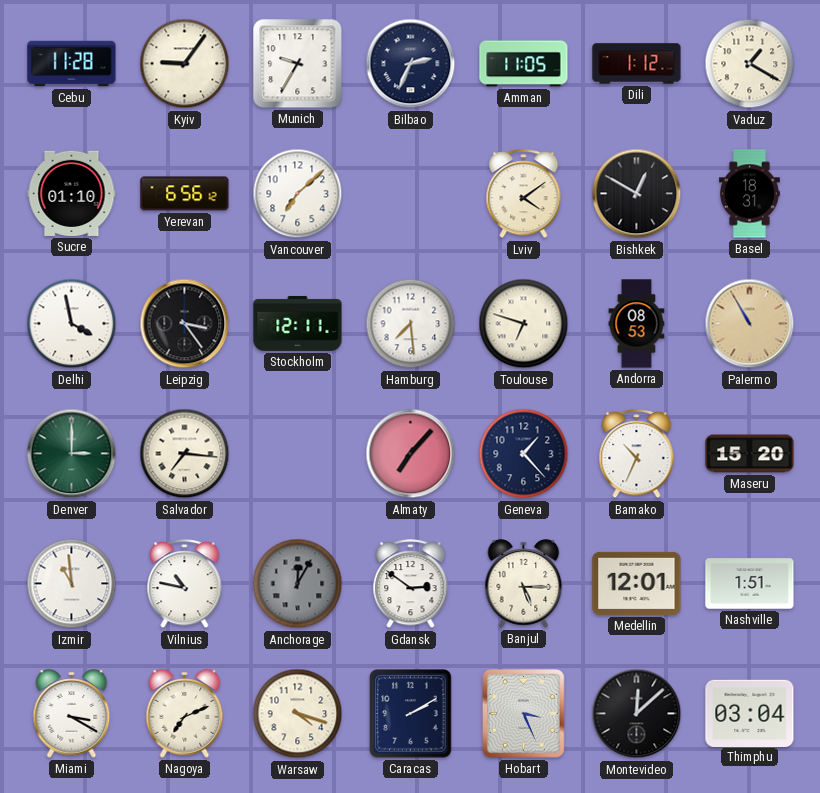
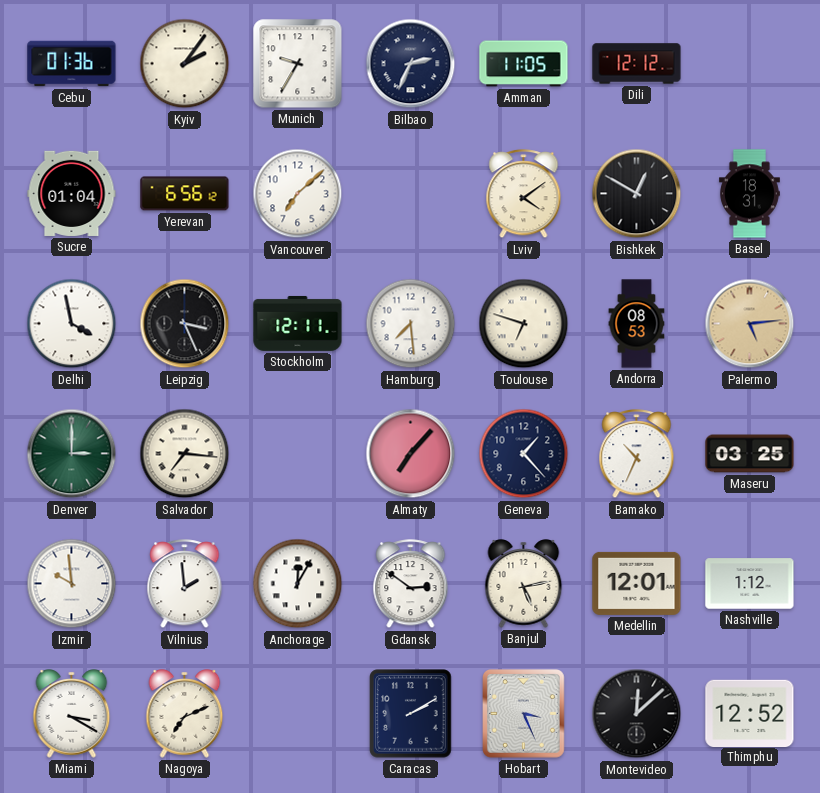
Cebu: 11:28 -> 01:36
Kyiv: 9:06 -> 2:06
Dili: 1:12 -> 12:12
Vaduz: 1:20 -> none
Sucre: 01:10 -> 01:04
Leipzig: 3:24 -> 3:26
Palermo: 10:55 -> 5:14
Maseru: 15:20 -> 03:25
Izmir: 10:59 -> 9:59
Vilnius: 10:47 -> 1:59
Anchorage dial: grey -> white
Banjul: 5:15 -> 5:13
Nashville: 1:51 -> 1:12
Warsaw: 4:18 -> none
Thimphu: 03:04 -> 12:52
